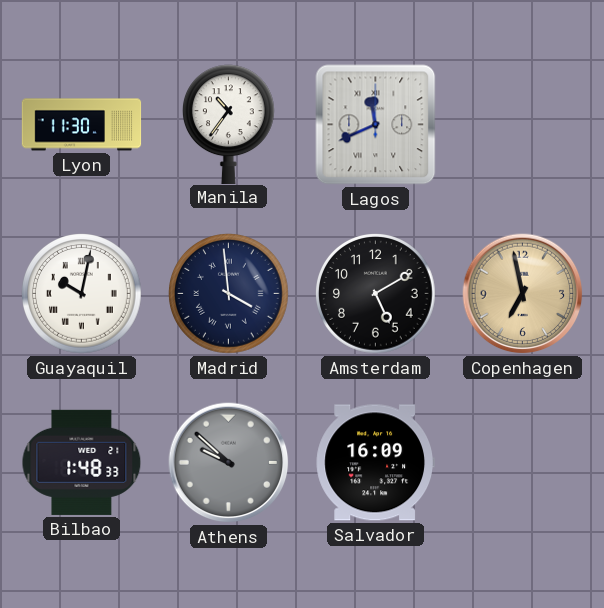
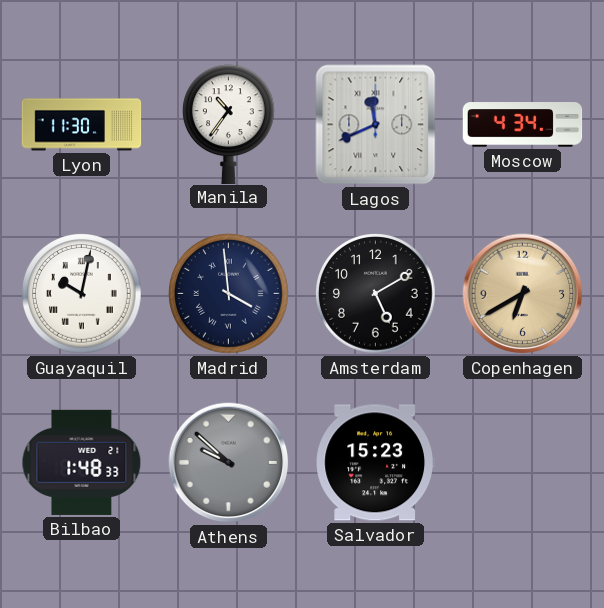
Moscow: none -> 4:34
Copenhagen: 6:58 -> 6:40
Salvador: 16:09 -> 15:23
